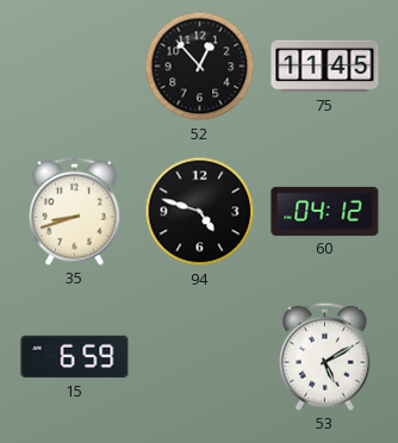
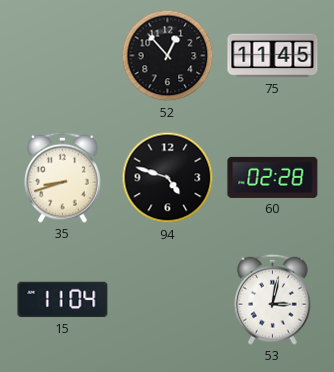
60: 04:12 -> 02:28
15: 6:59 -> 11:04
53: 5:10 -> 3:02
